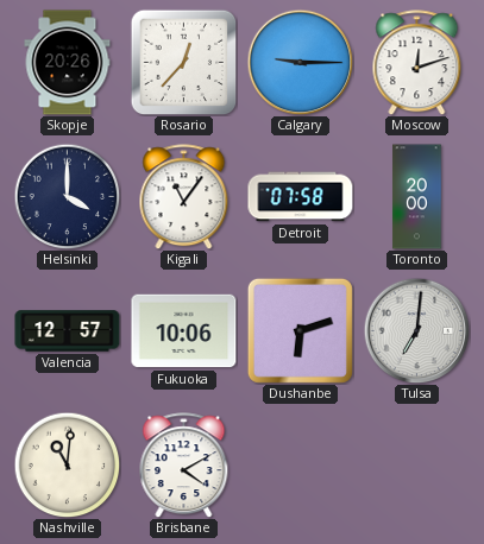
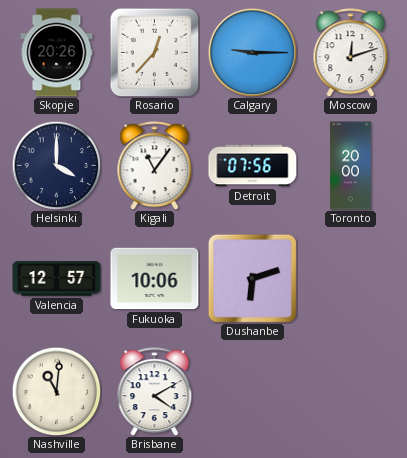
Detroit: 07:58 -> 07:56
Tulsa: 7:01 -> none
